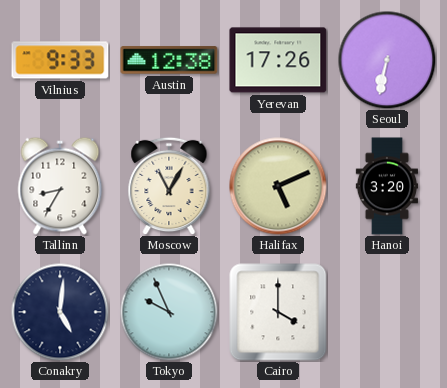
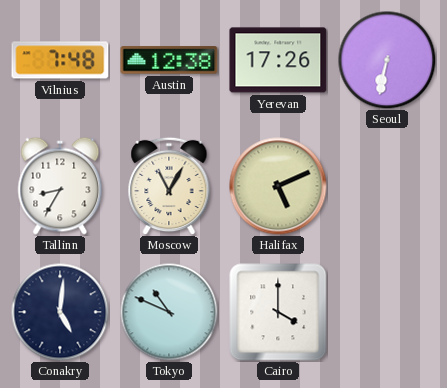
Vilnius: 9:33 -> 7:48
Hanoi: 3:20 -> none
Tokyo: 9:56 -> 10:49
